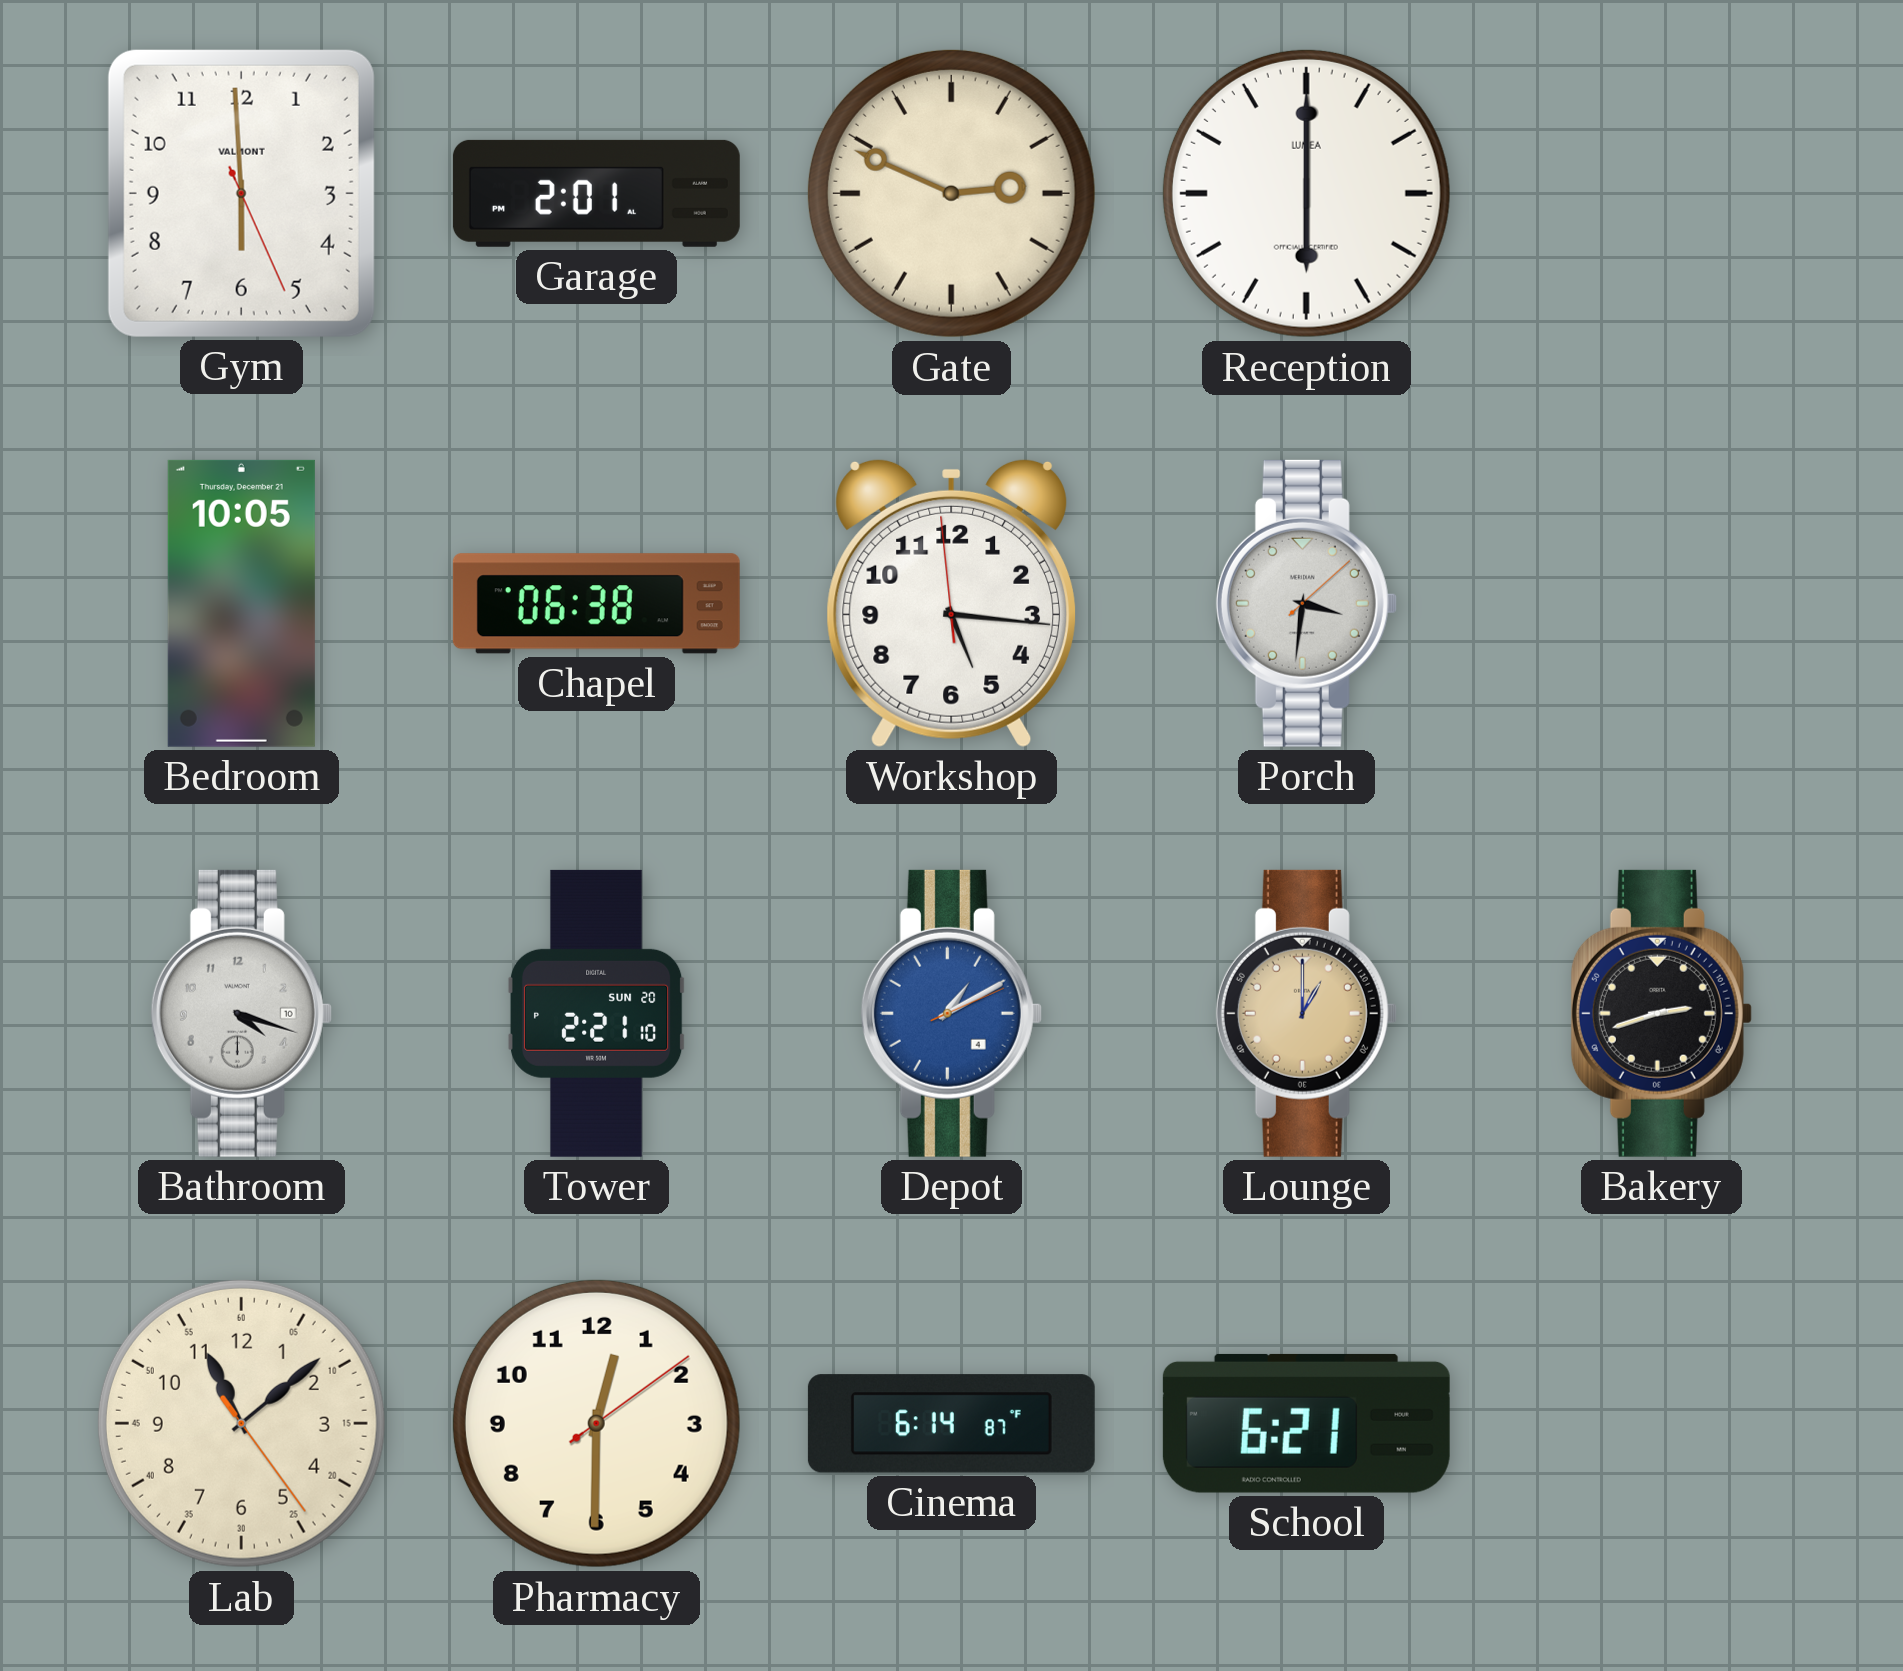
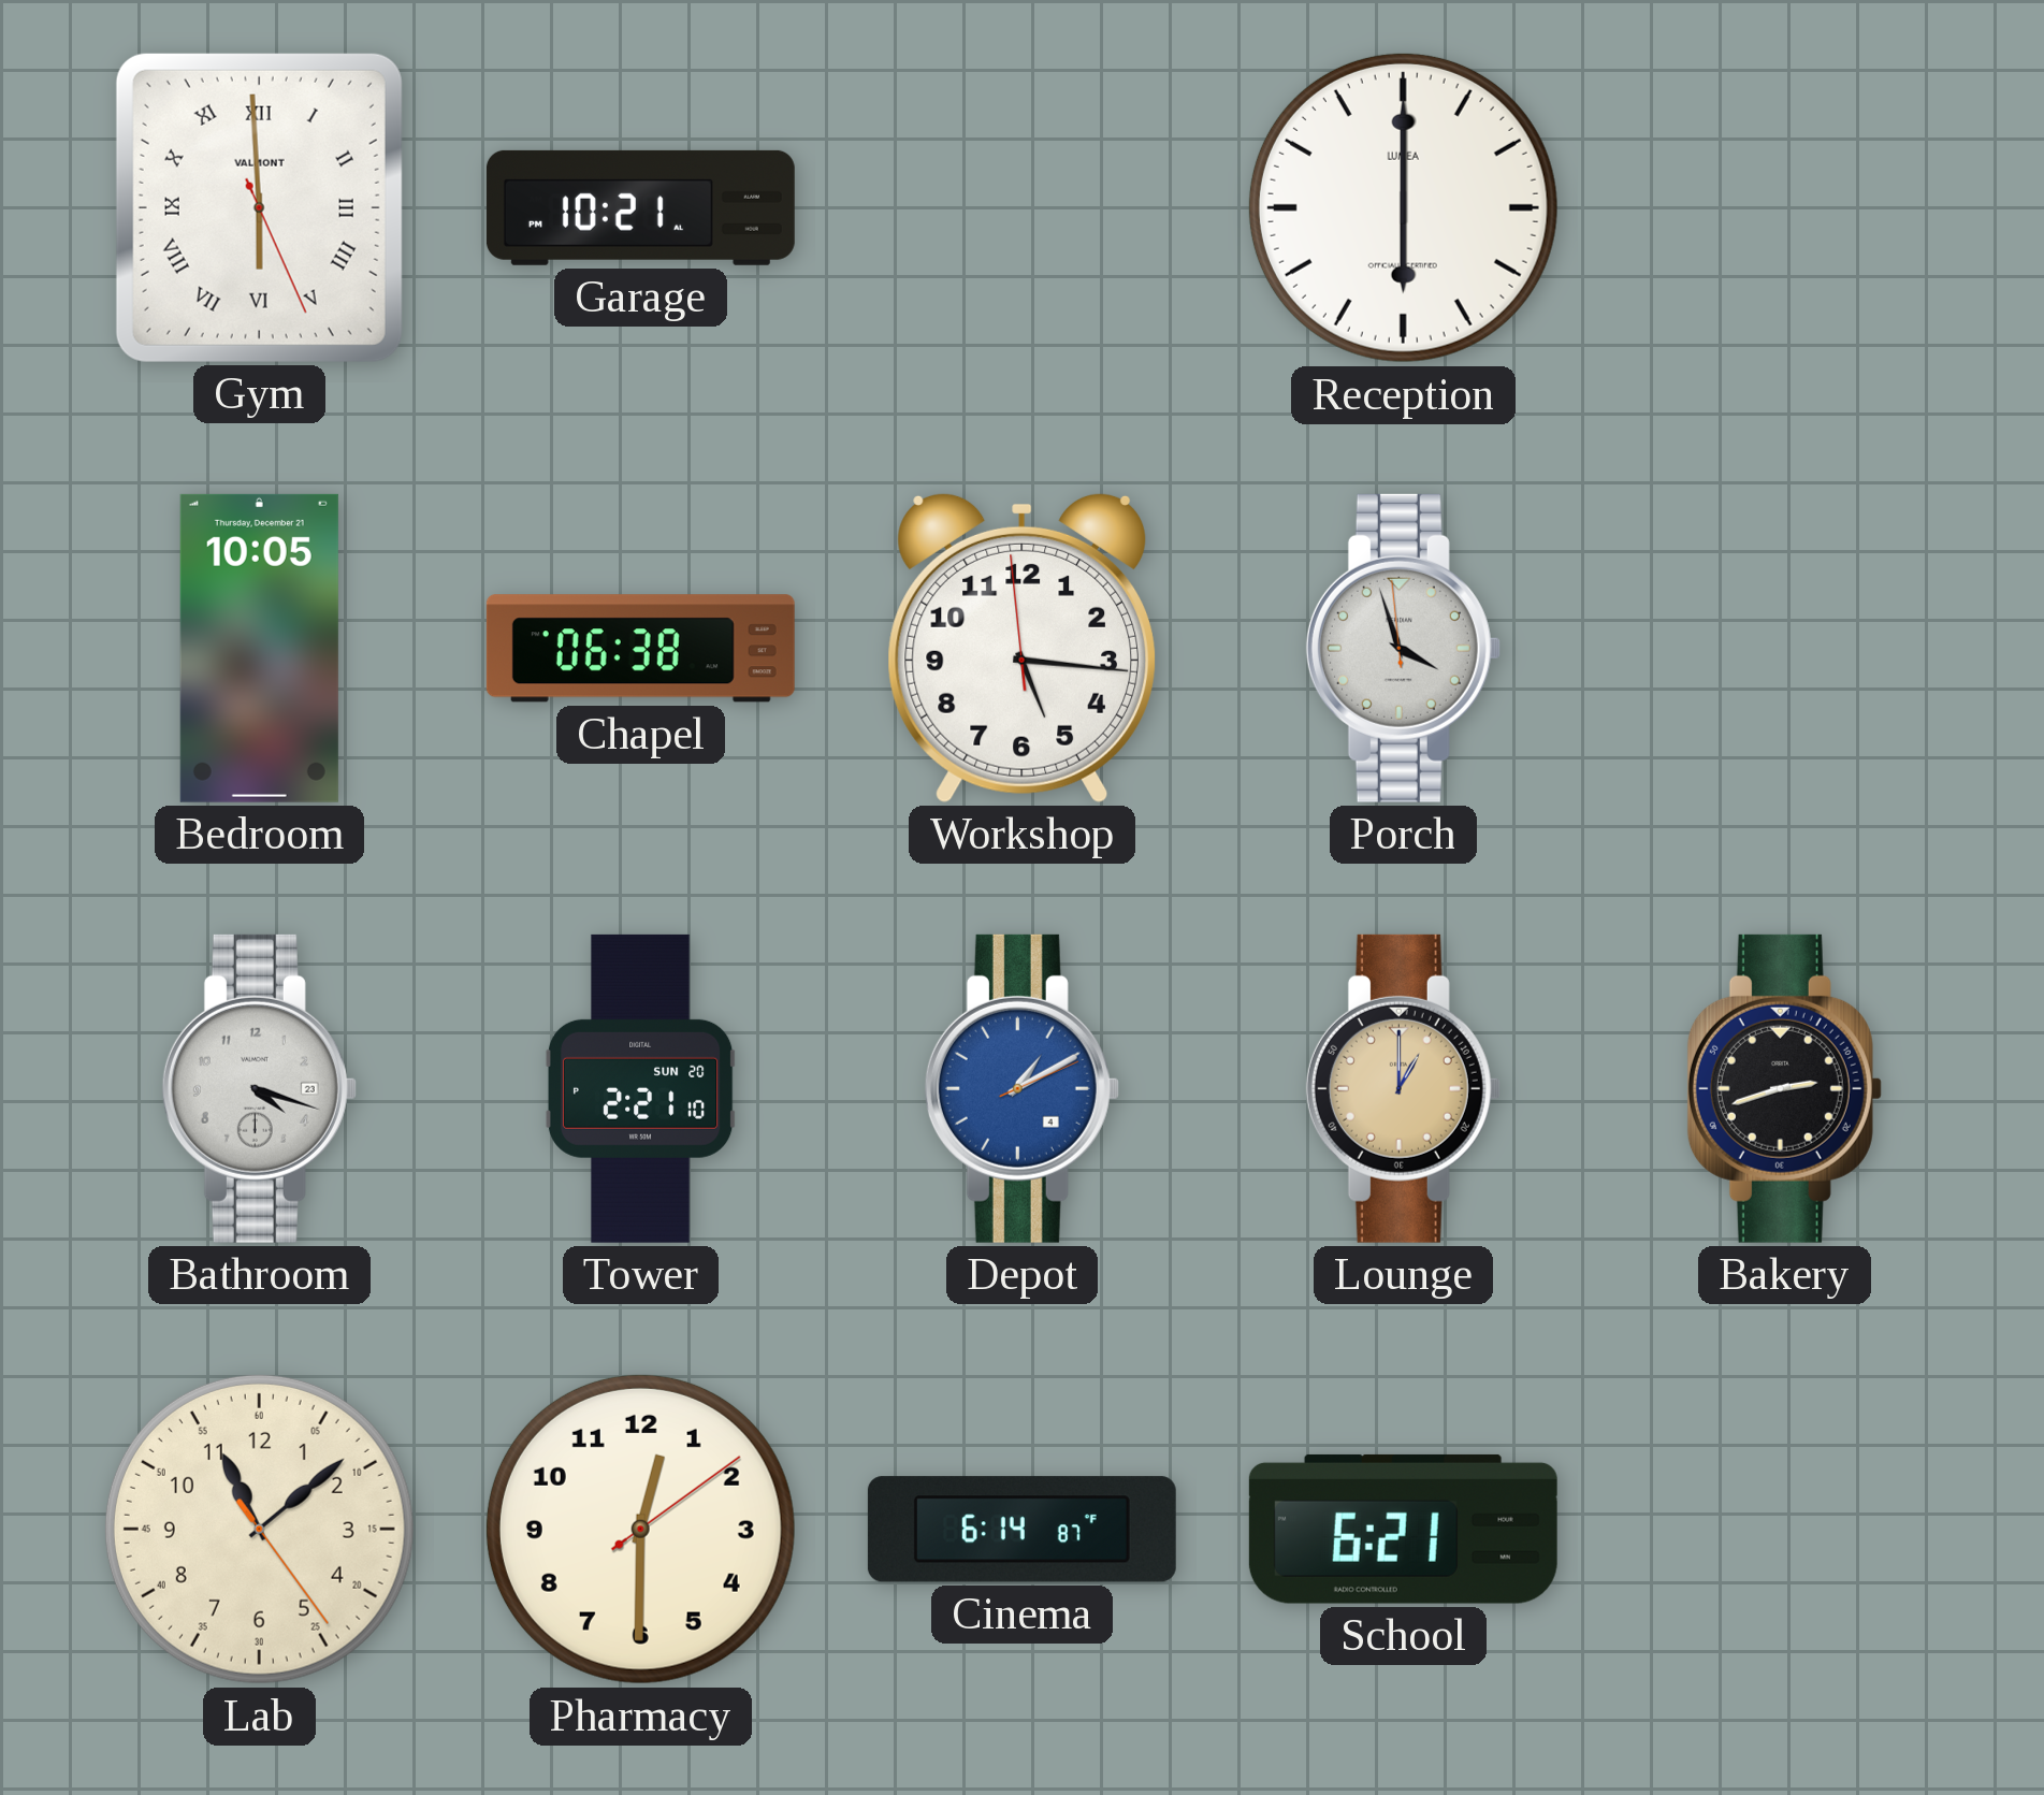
Gym numerals: Arabic -> Roman
Garage: 2:01 -> 10:21
Gate: 2:49 -> none
Porch: 3:31 -> 3:56
Bathroom date: 10 -> 23
